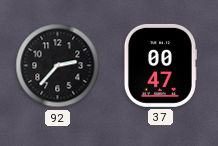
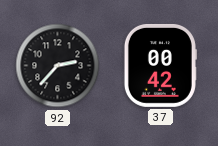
37: 00:47 -> 00:42
